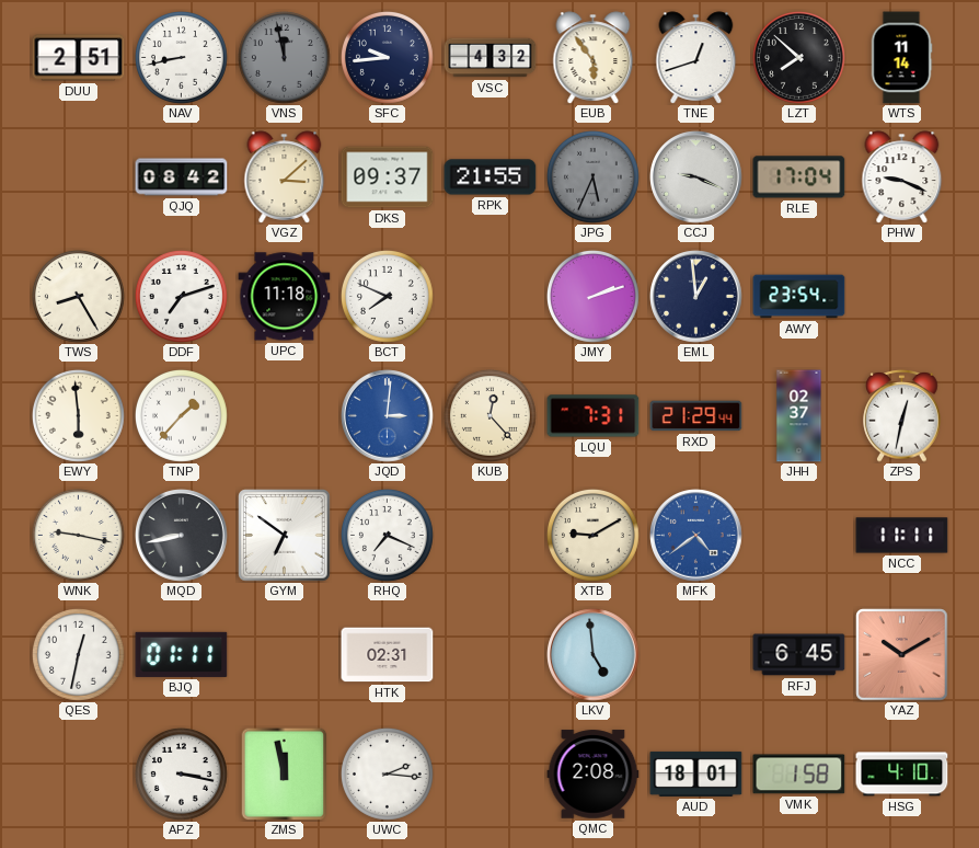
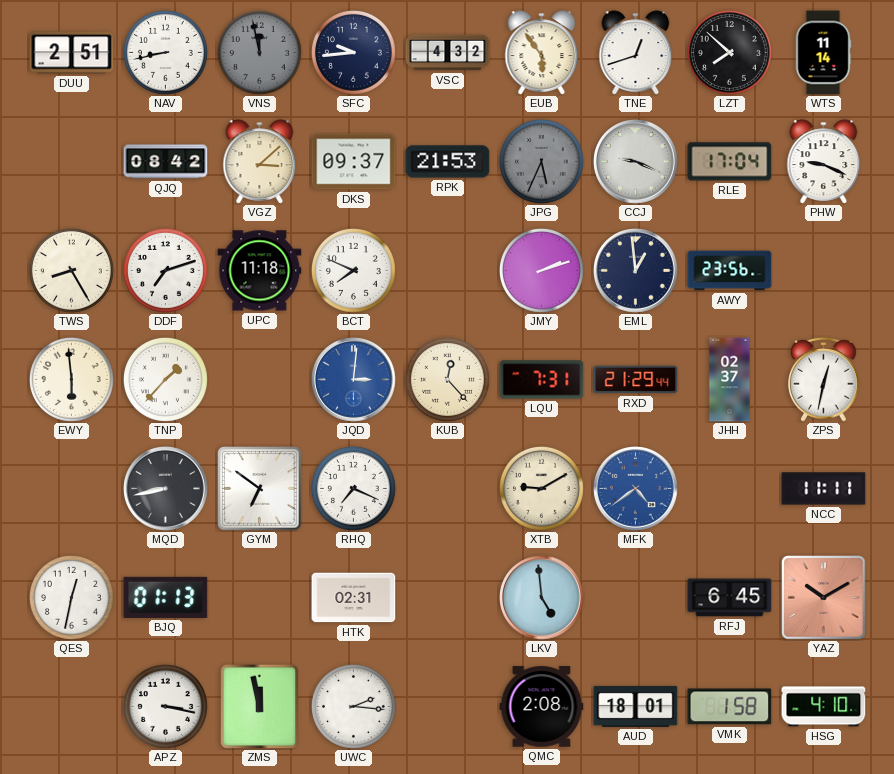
RPK: 21:55 -> 21:53
AWY: 23:54 -> 23:56
WNK: 9:17 -> none
BJQ: 01:11 -> 01:13
